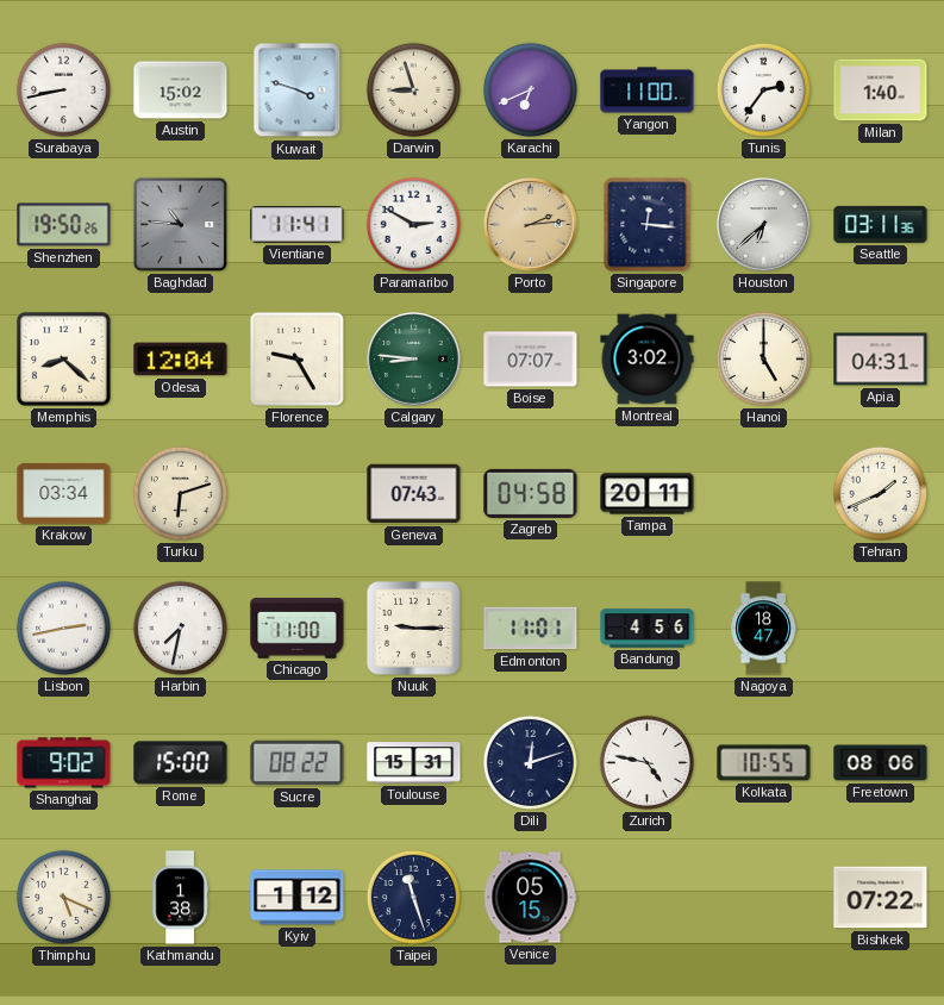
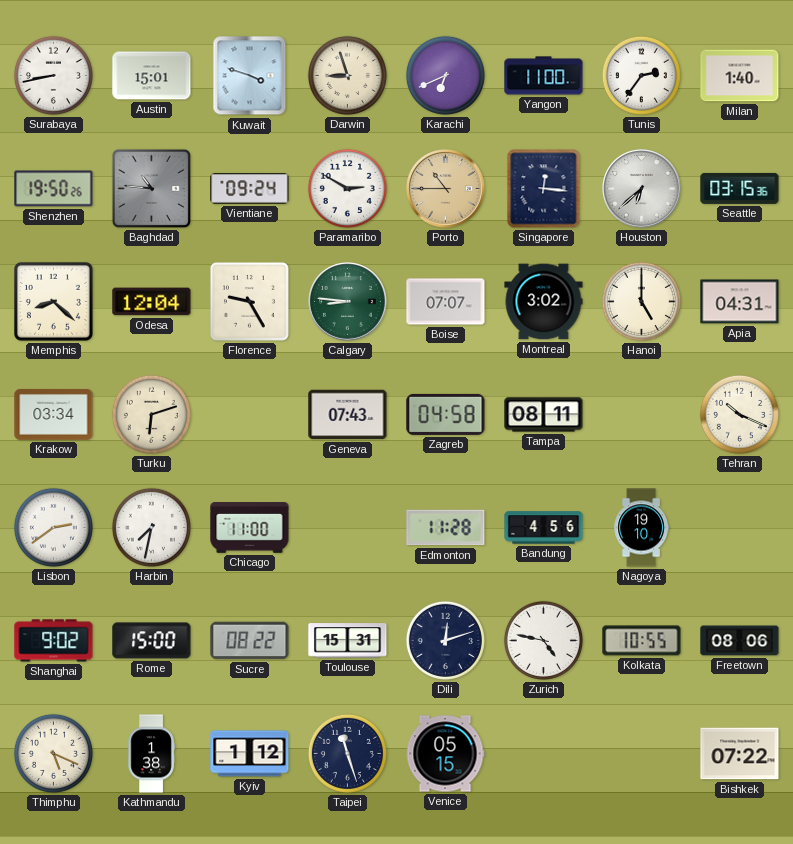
Austin: 15:02 -> 15:01
Vientiane: 11:41 -> 09:24
Porto: 2:14 -> 10:45
Seattle: 03:11 -> 03:15
Tampa: 20:11 -> 08:11
Tehran: 1:41 -> 10:19
Lisbon: 2:43 -> 2:39
Nuuk: 9:15 -> none
Edmonton: 11:01 -> 11:28
Nagoya: 18:47 -> 19:10
